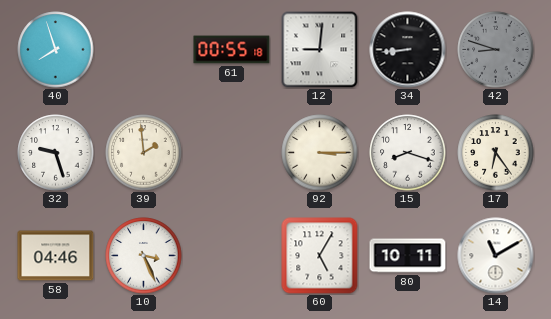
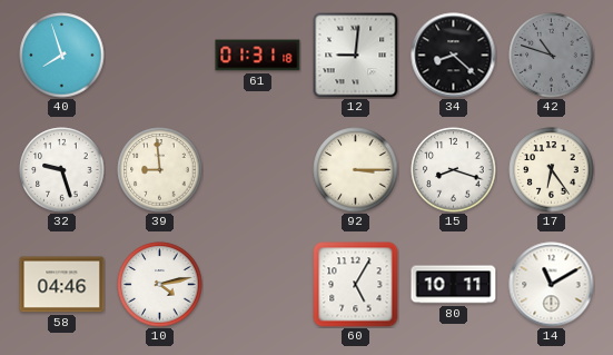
61: 00:55 -> 01:31
34: 8:44 -> 8:22
42: 8:48 -> 10:48
39: 1:59 -> 8:59
10: 3:26 -> 4:13
